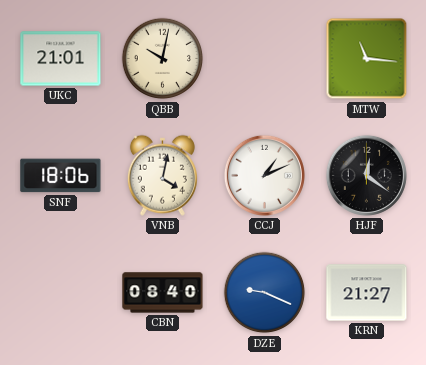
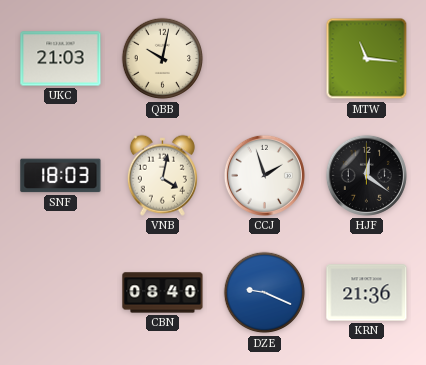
UKC: 21:01 -> 21:03
SNF: 18:06 -> 18:03
CCJ: 1:11 -> 1:57
KRN: 21:27 -> 21:36
